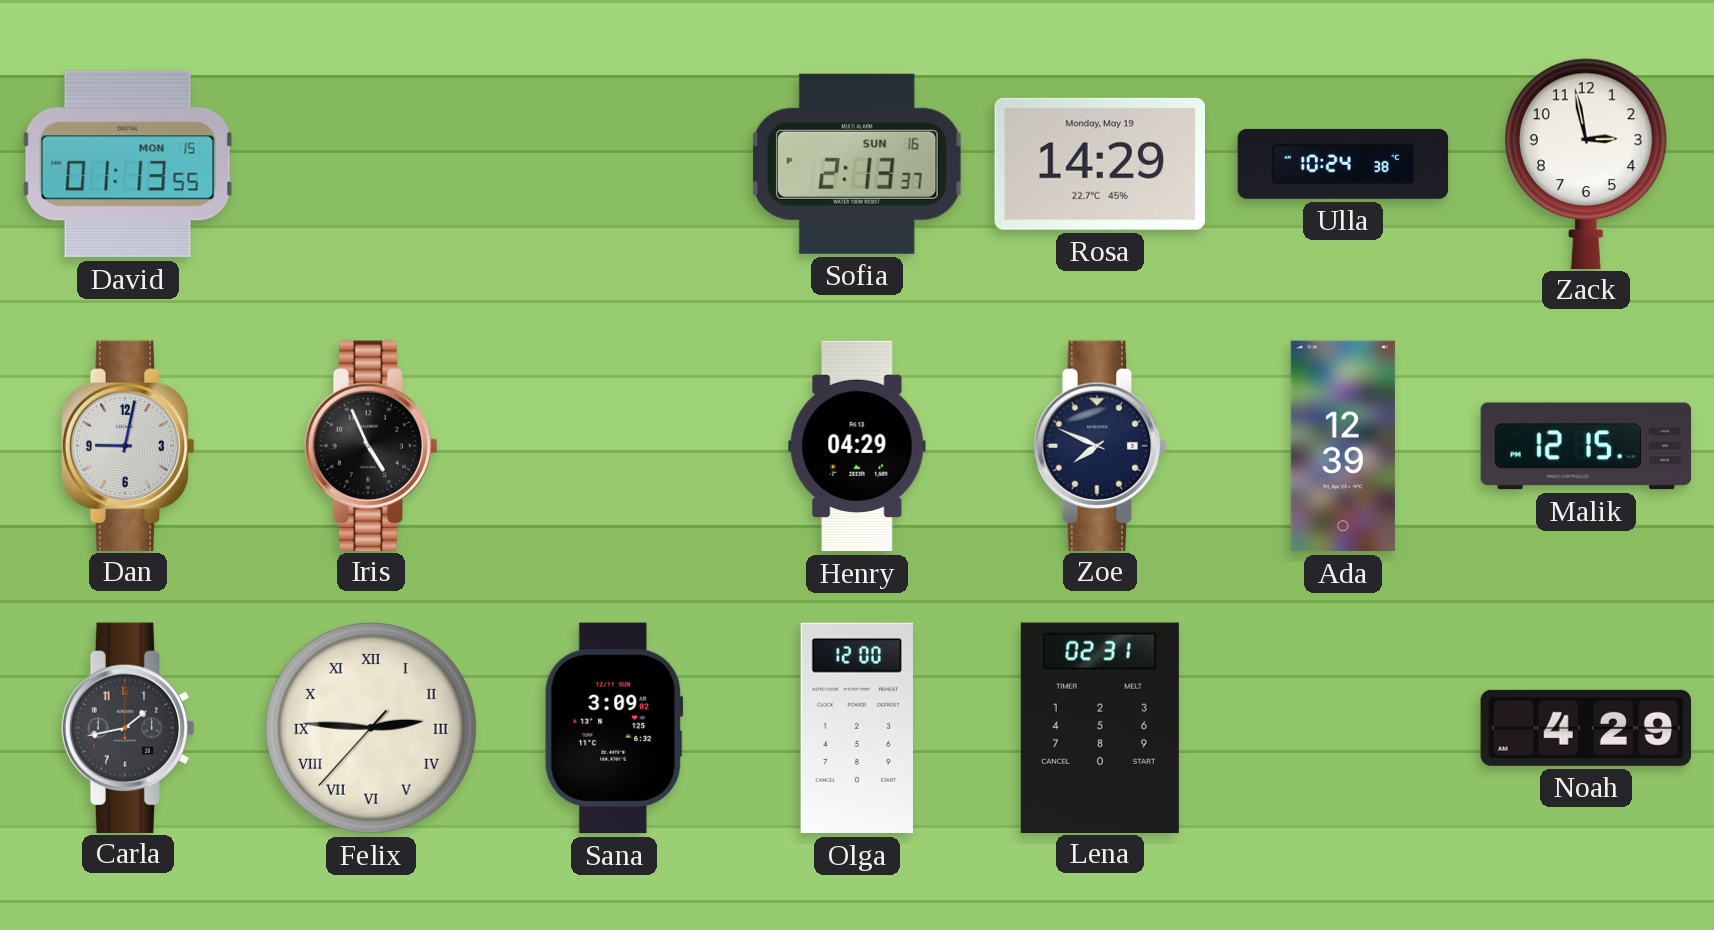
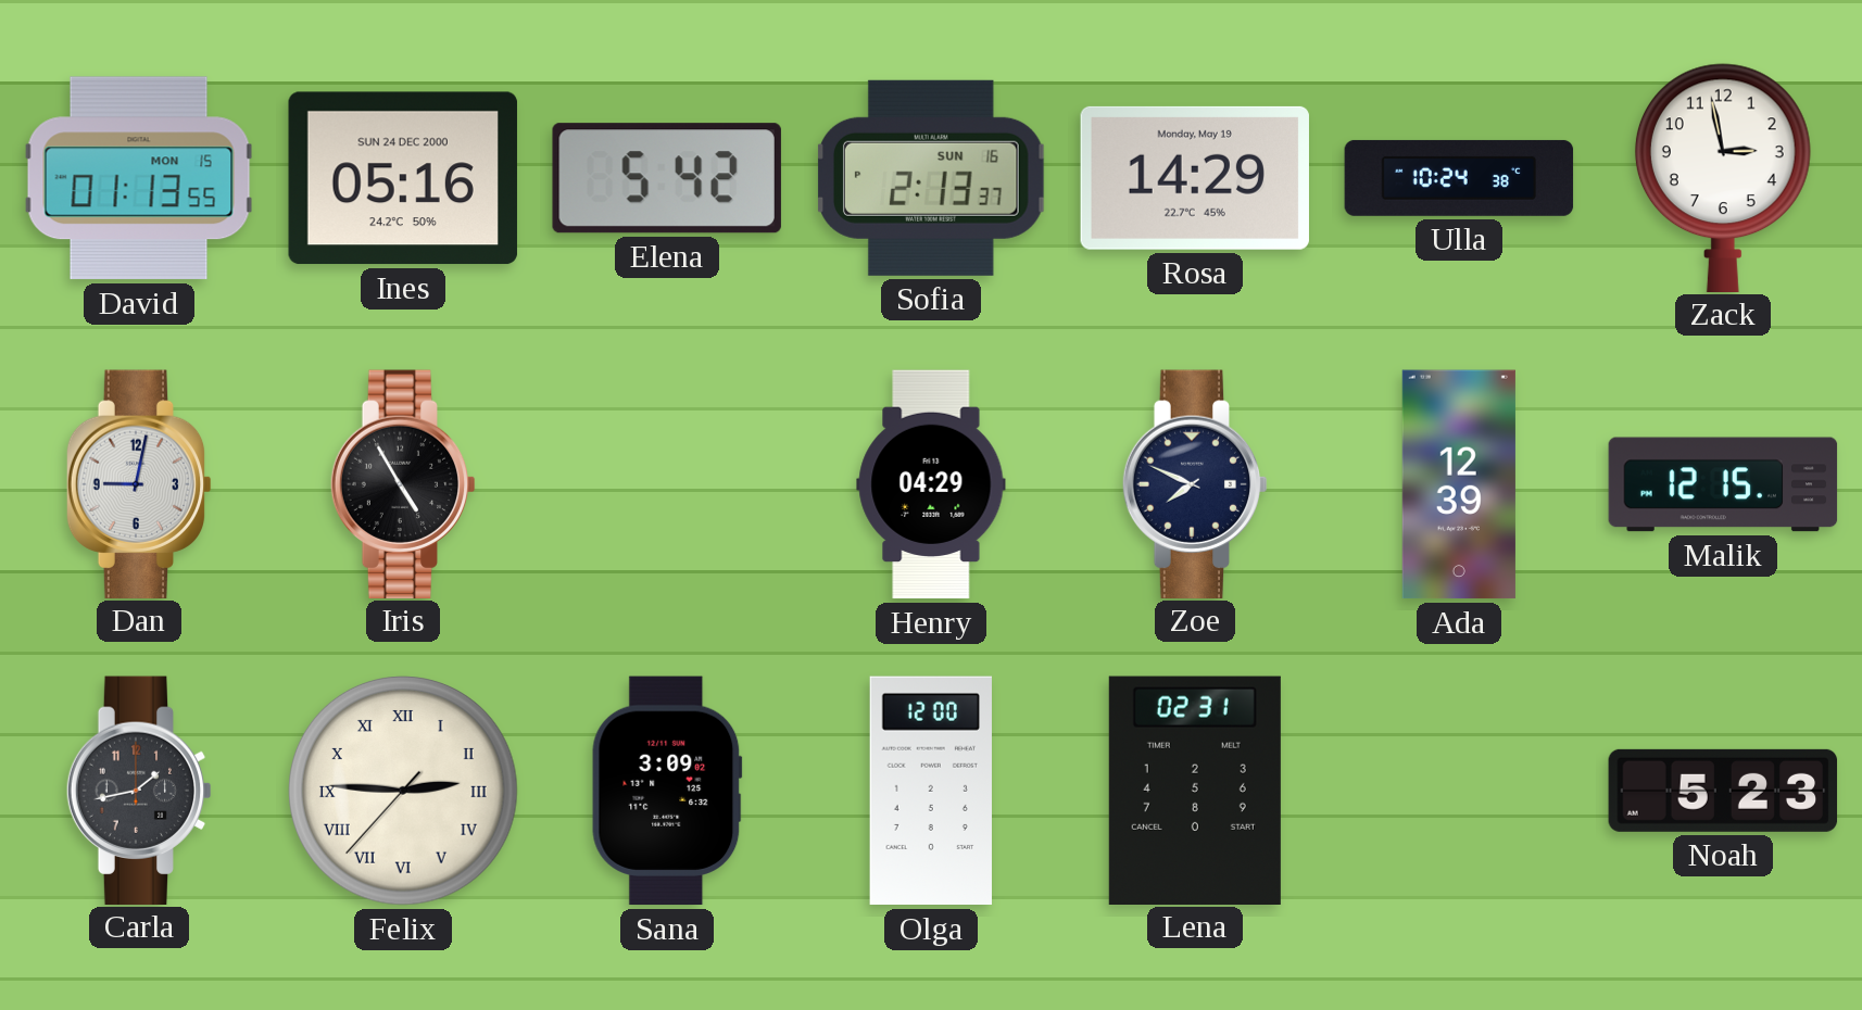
Ines: none -> 05:16
Elena: none -> 5:42
Iris: 4:56 -> 4:55
Noah: 4:29 -> 5:23
